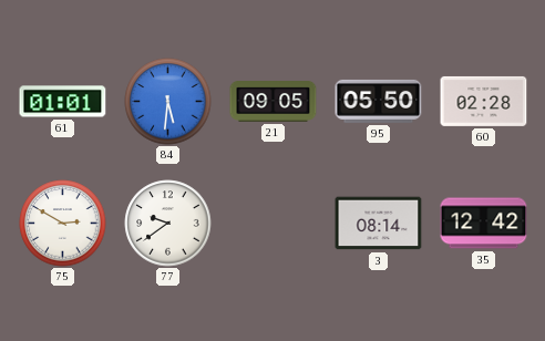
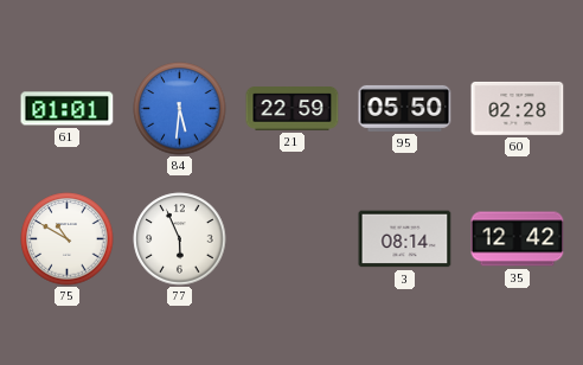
21: 09:05 -> 22:59
75: 2:50 -> 10:50
77: 9:39 -> 5:56
